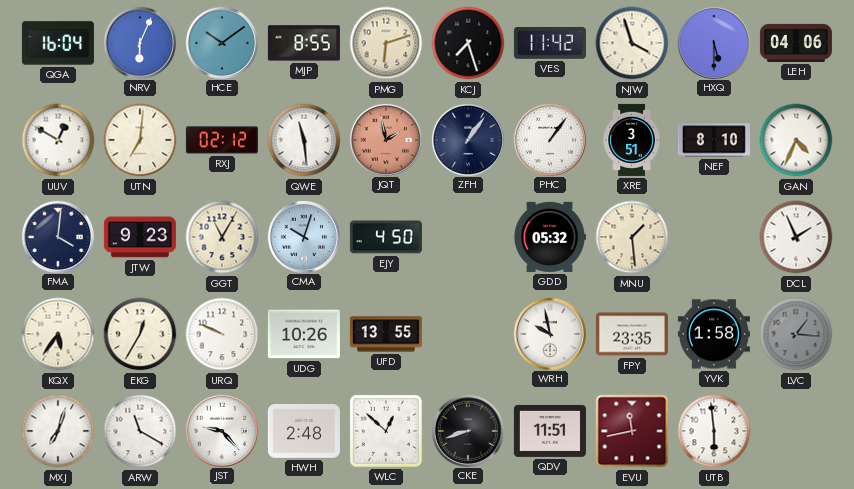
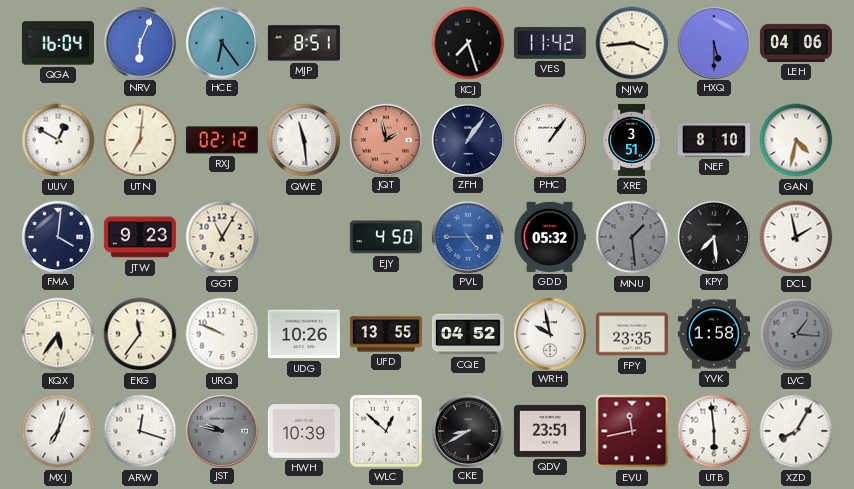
HCE: 10:09 -> 6:24
MJP: 8:55 -> 8:51
PMG: 6:12 -> none
NJW: 3:57 -> 3:44
GAN: 4:34 -> 4:32
CMA: 10:03 -> none
PVL: none -> 4:45
MNU dial: cream -> grey
KPY: none -> 7:29
DCL: 1:56 -> 1:58
EKG: 12:35 -> 11:36
CQE: none -> 04:52
ARW: 11:20 -> 12:18
JST: 9:23 -> 9:47
JST dial: white -> grey
HWH: 2:48 -> 10:39
CKE: 8:42 -> 8:40
QDV: 11:51 -> 23:51
XZD: none -> 8:05
